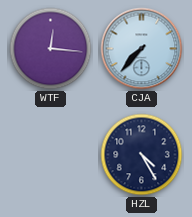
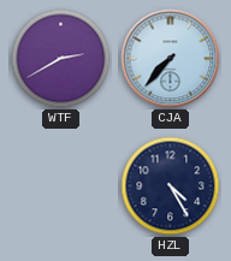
WTF: 12:16 -> 2:40
